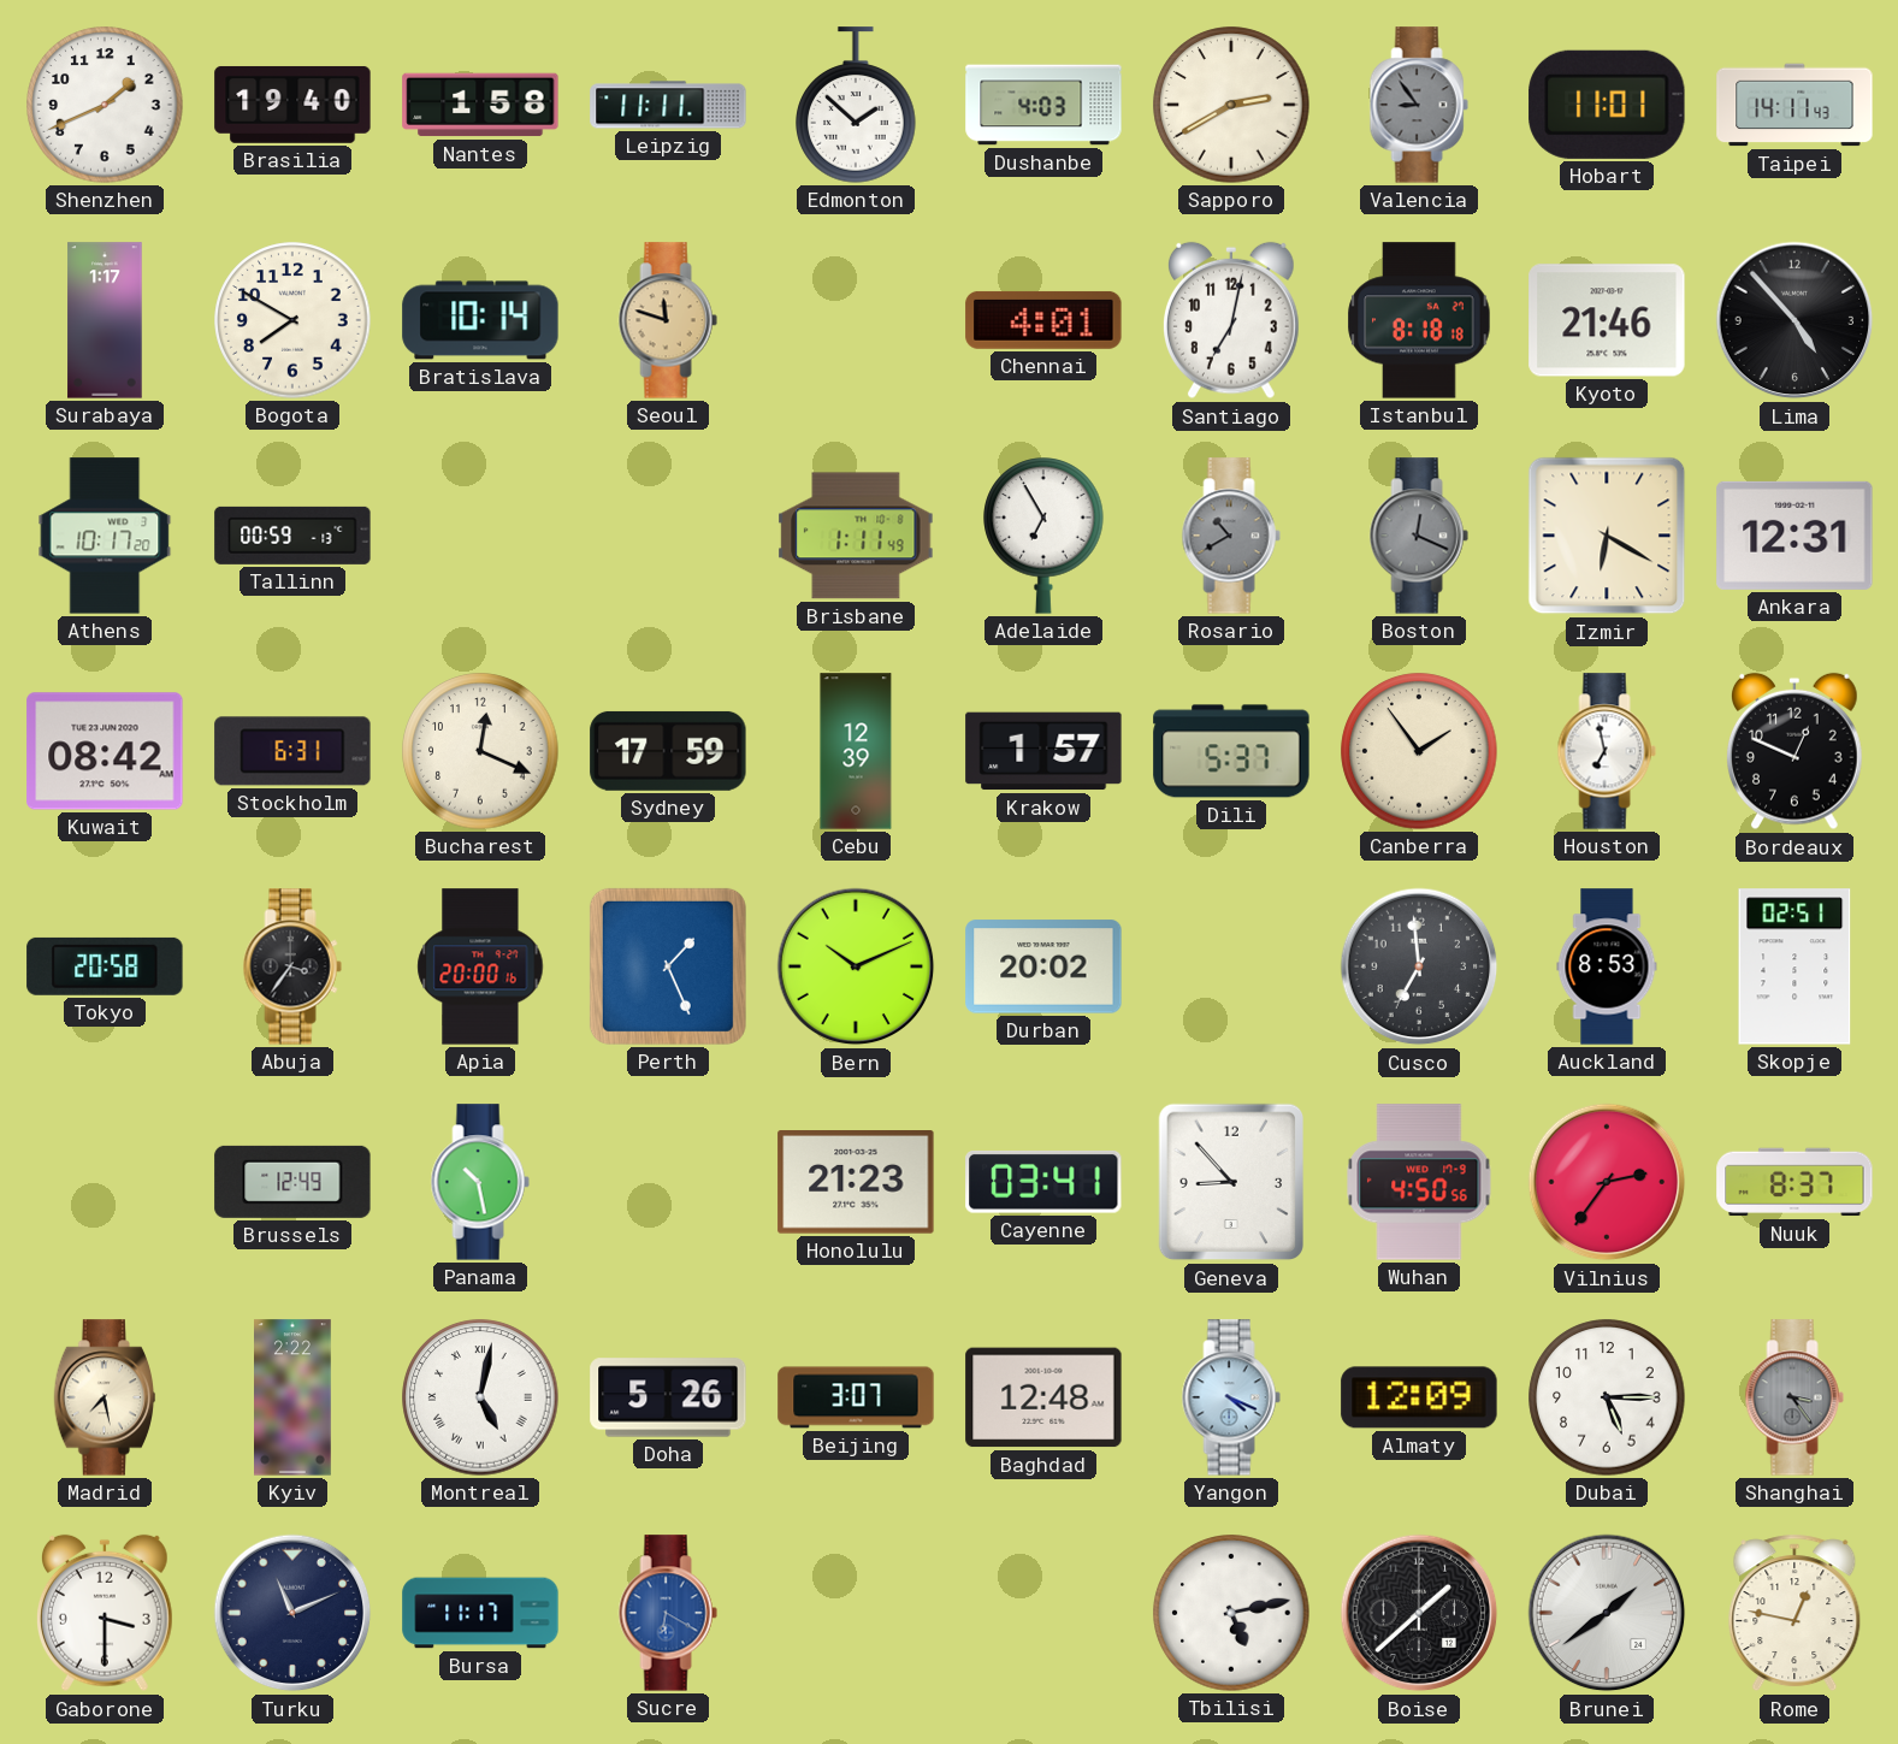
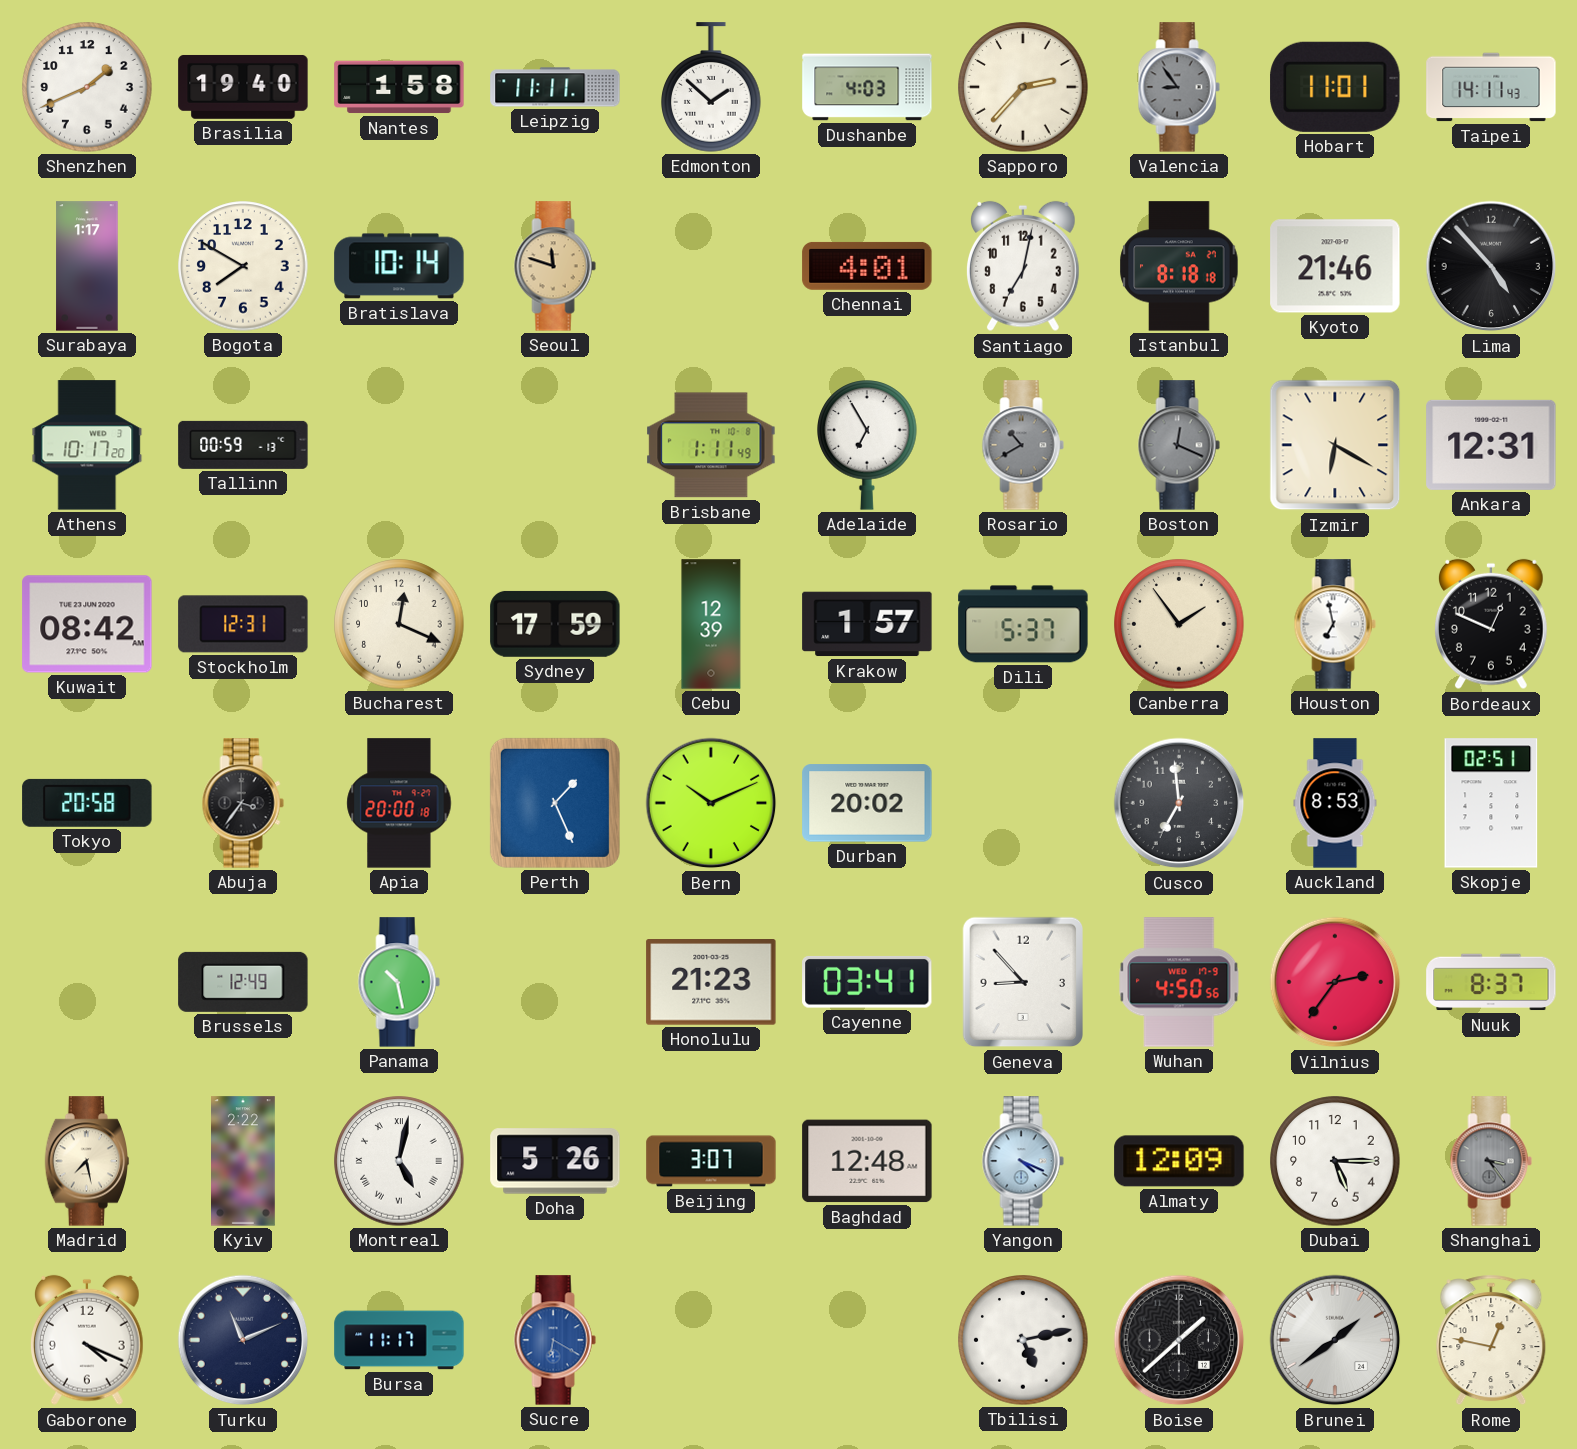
Sapporo: 2:40 -> 2:37
Stockholm: 6:31 -> 12:31
Apia: 20:00:16 -> 20:00:18
Gaborone: 3:30 -> 4:19
